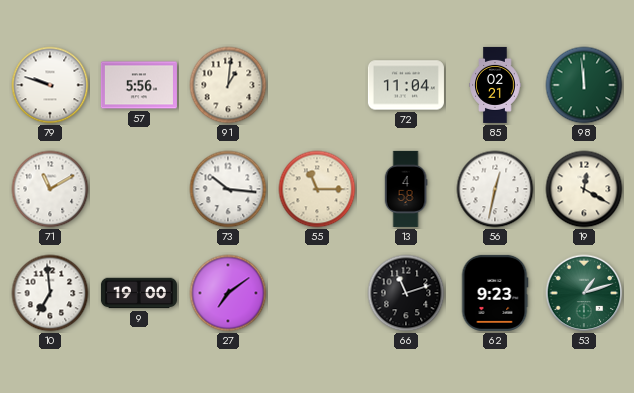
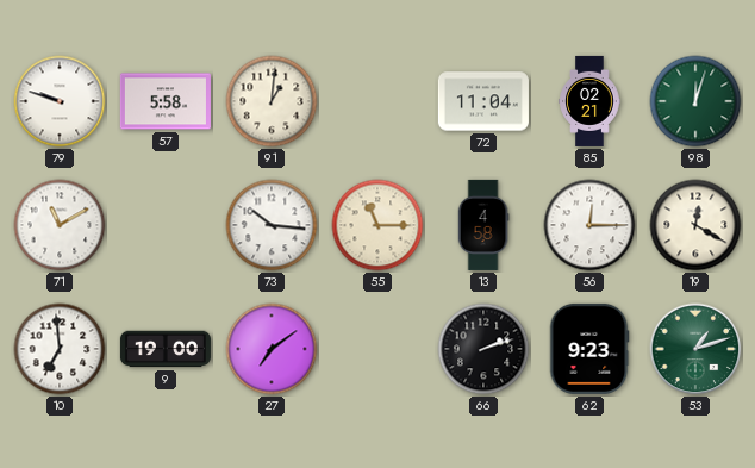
57: 5:56 -> 5:58
98: 11:59 -> 12:03
56: 12:32 -> 12:15
66: 11:12 -> 2:12
